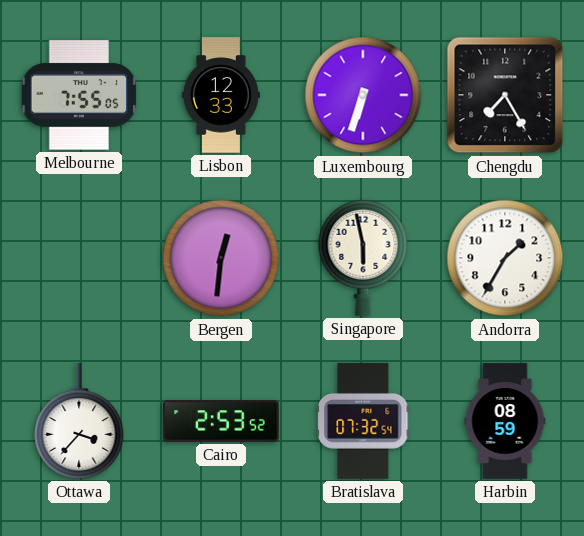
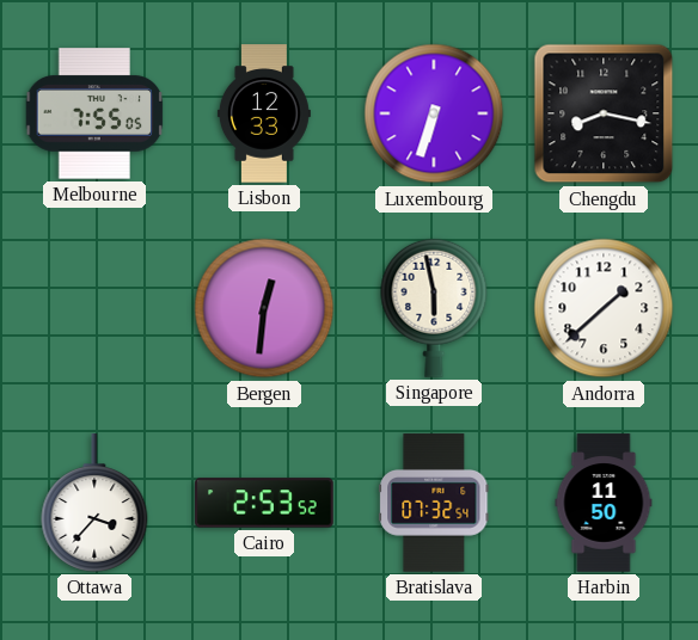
Chengdu: 7:25 -> 8:17
Andorra: 1:35 -> 1:38
Harbin: 08:59 -> 11:50
